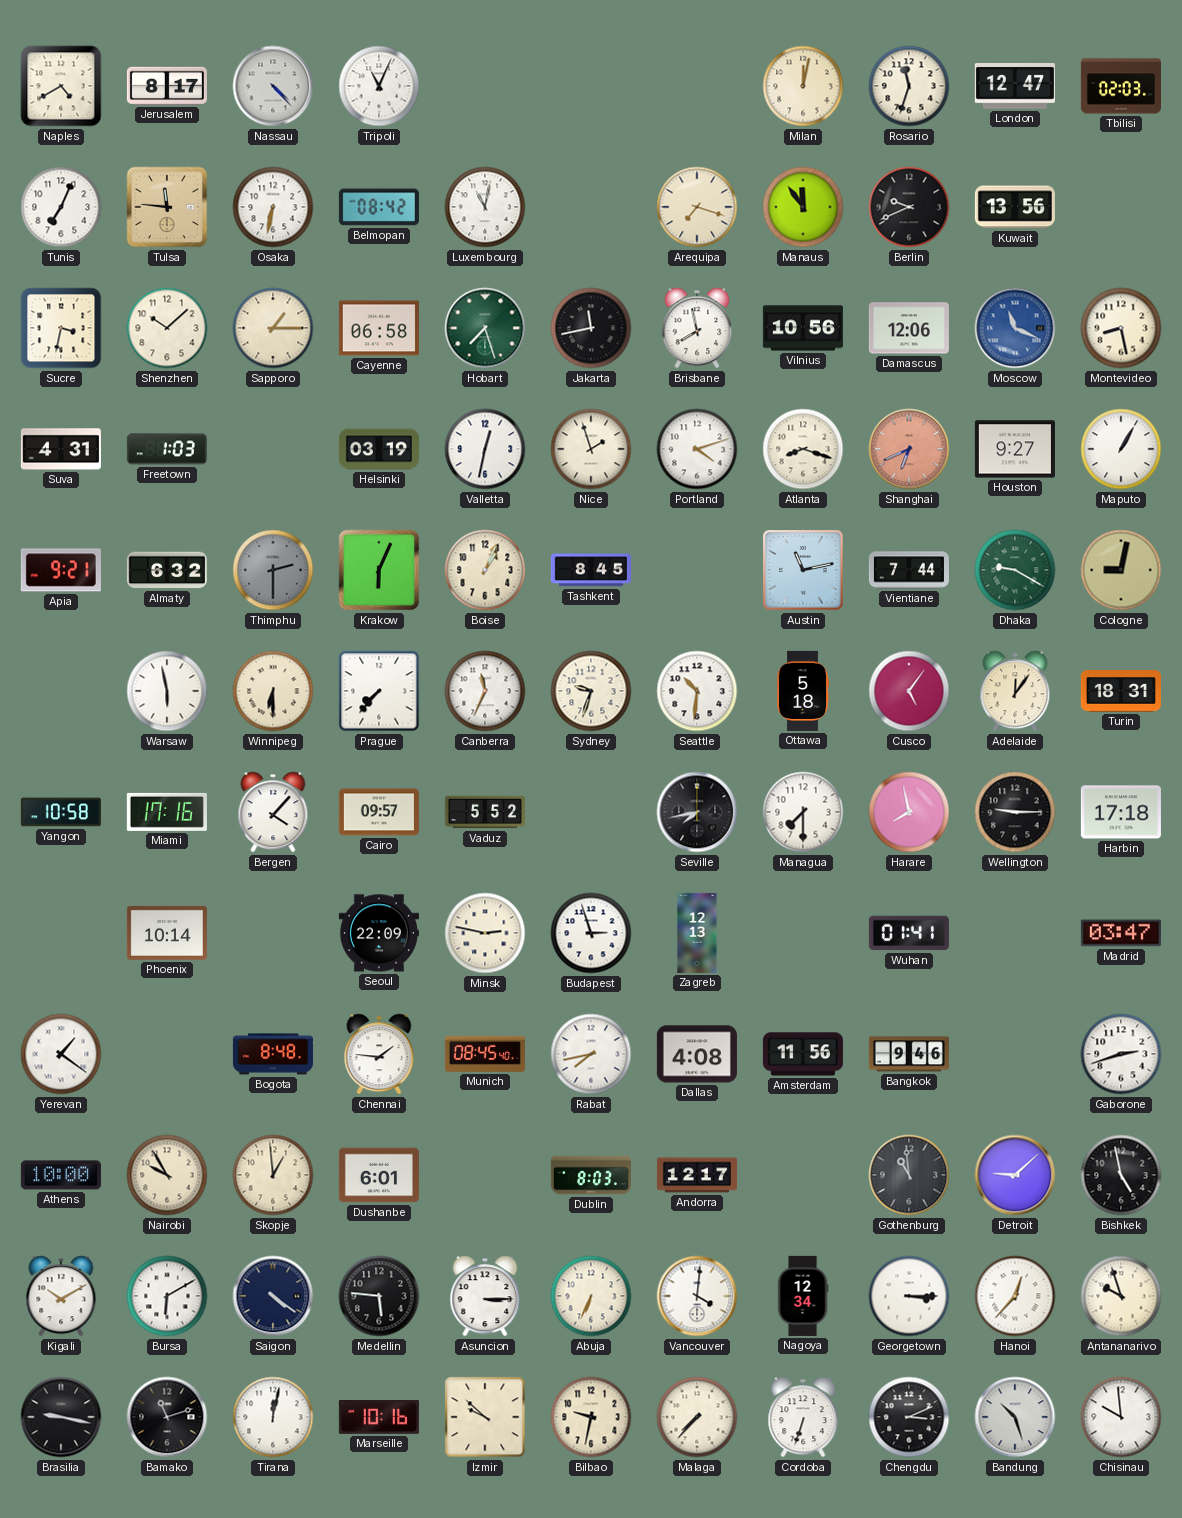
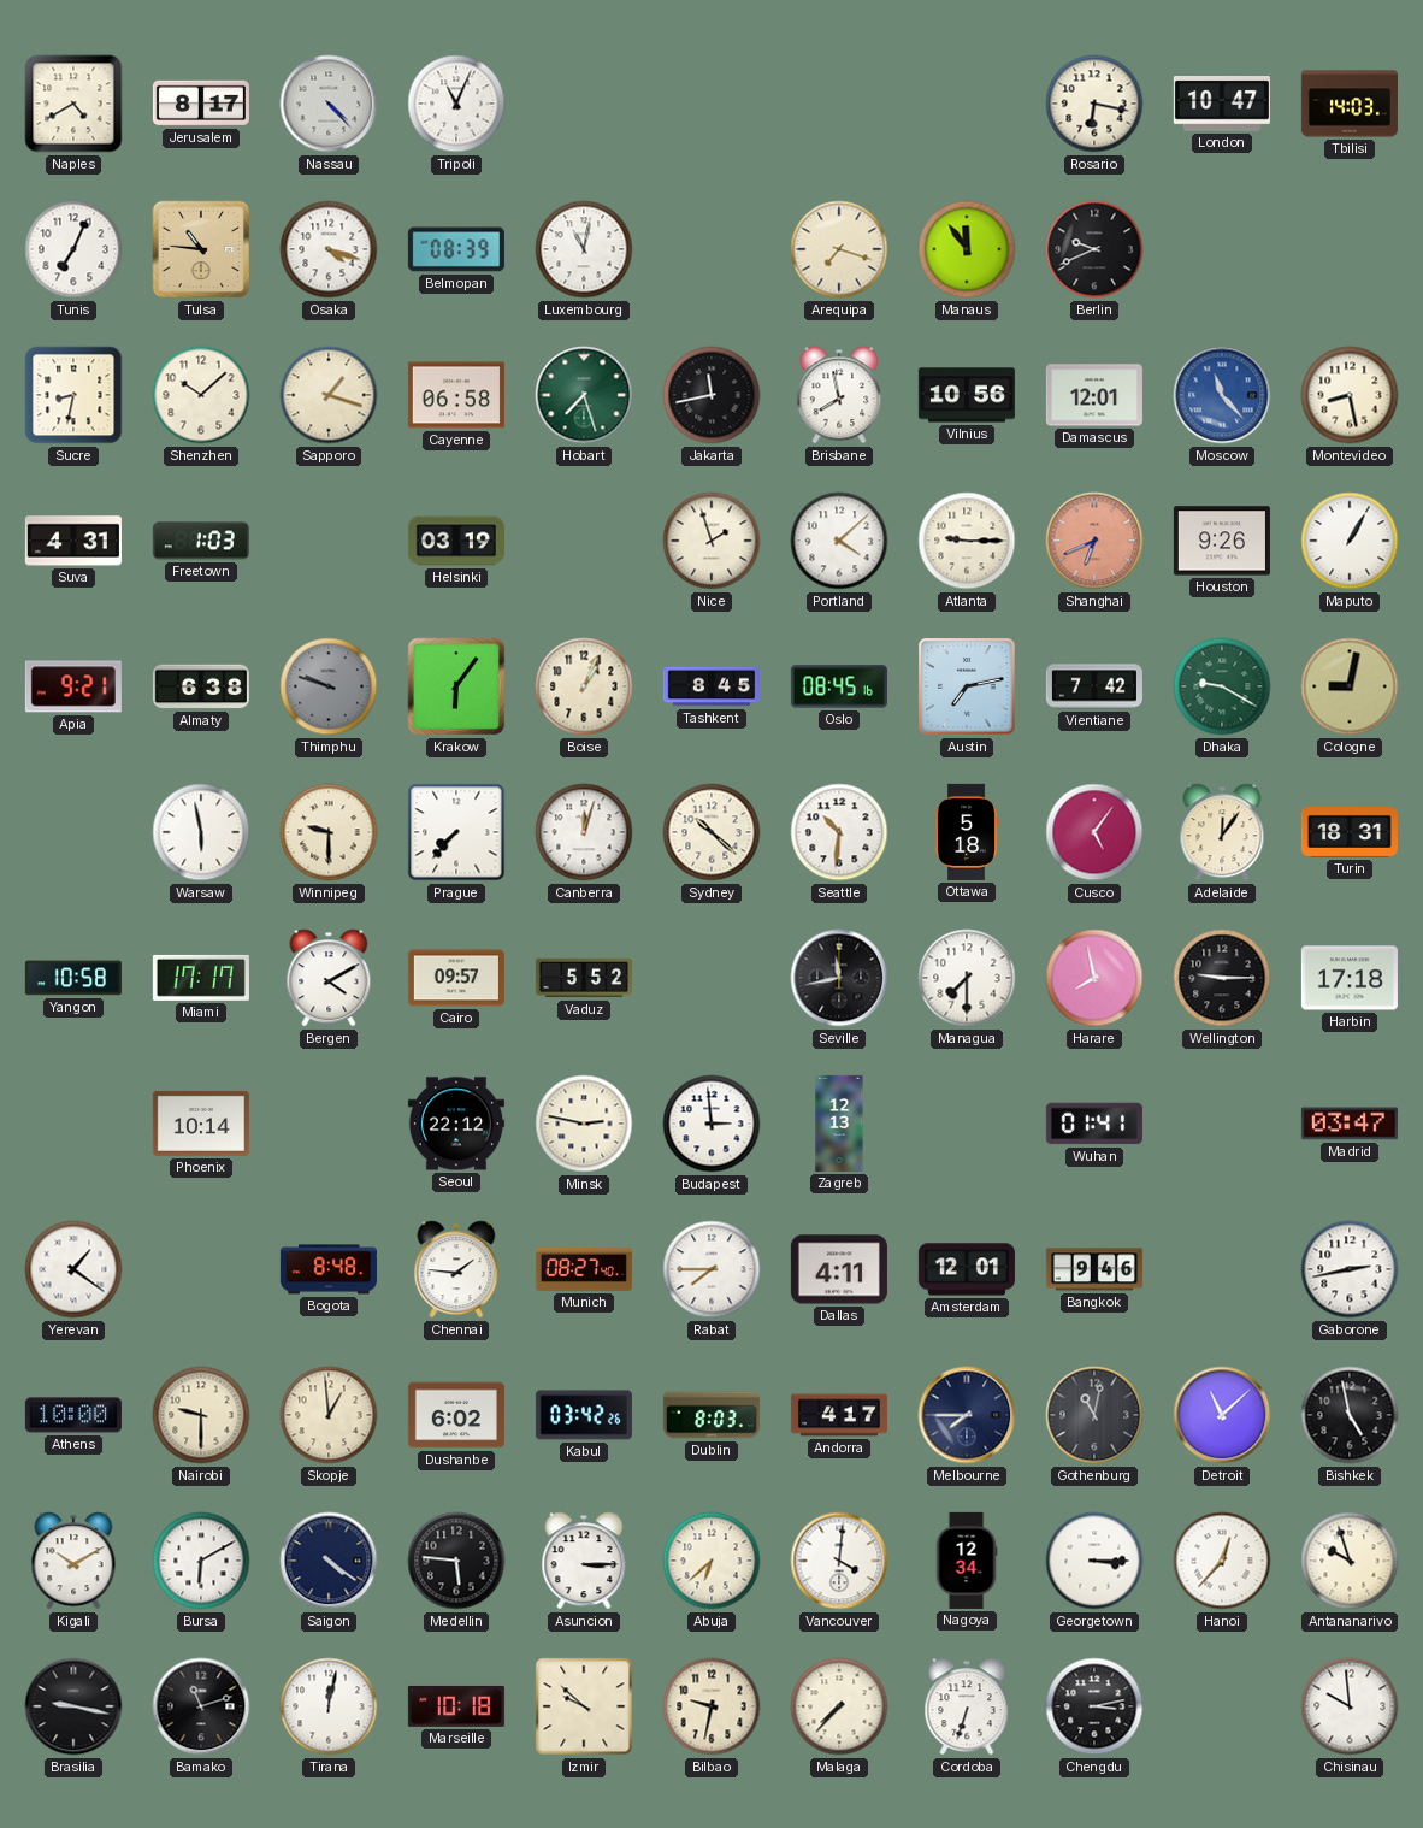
Milan: 12:02 -> none
Rosario: 11:33 -> 6:17
London: 12:47 -> 10:47
Tbilisi: 02:03 -> 14:03
Tulsa: 11:46 -> 10:46
Osaka: 6:32 -> 4:18
Belmopan: 08:42 -> 08:39
Kuwait: 13:56 -> none
Sucre: 3:32 -> 8:32
Sapporo: 1:15 -> 1:18
Damascus: 12:06 -> 12:01
Moscow: 11:19 -> 11:23
Valletta: 12:32 -> none
Portland: 4:12 -> 4:08
Atlanta: 8:18 -> 9:15
Houston: 9:27 -> 9:26
Almaty: 6:32 -> 6:38
Thimphu: 2:30 -> 9:48
Krakow: 6:04 -> 6:06
Oslo: none -> 08:45
Austin: 11:13 -> 7:13
Vientiane: 7:44 -> 7:42
Winnipeg: 6:30 -> 9:30
Canberra: 11:34 -> 12:03
Sydney: 9:33 -> 10:22
Miami: 17:16 -> 17:17
Bergen: 4:07 -> 4:10
Seville: 7:43 -> 11:43
Seoul: 22:09 -> 22:12
Budapest: 2:57 -> 2:59
Munich: 08:45 -> 08:27
Rabat: 7:43 -> 7:45
Dallas: 4:08 -> 4:11
Amsterdam: 11:56 -> 12:01
Gaborone: 2:42 -> 2:43
Nairobi: 9:55 -> 9:30
Dushanbe: 6:01 -> 6:02
Kabul: none -> 03:42
Andorra: 12:17 -> 4:17
Melbourne: none -> 7:45
Gothenburg: 10:59 -> 11:02
Detroit: 9:08 -> 11:08
Abuja: 6:34 -> 6:38
Marseille: 10:16 -> 10:18
Chengdu: 3:11 -> 3:13
Bandung: 10:27 -> none
